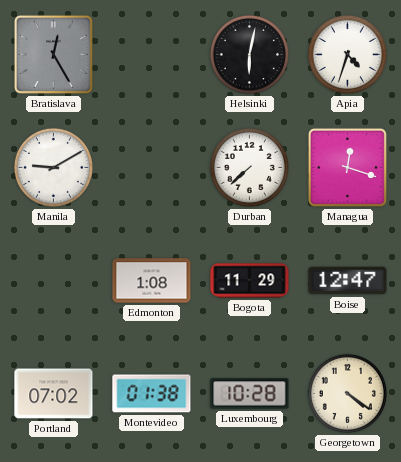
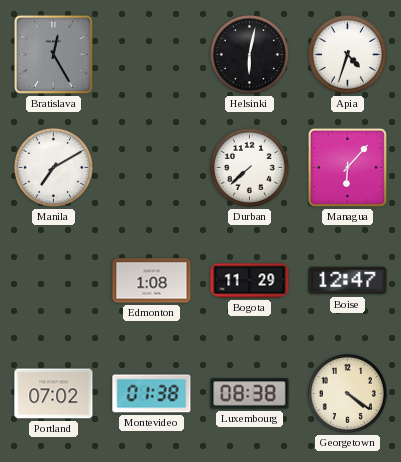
Manila: 9:10 -> 7:10
Managua: 12:18 -> 6:07
Luxembourg: 10:28 -> 08:38
